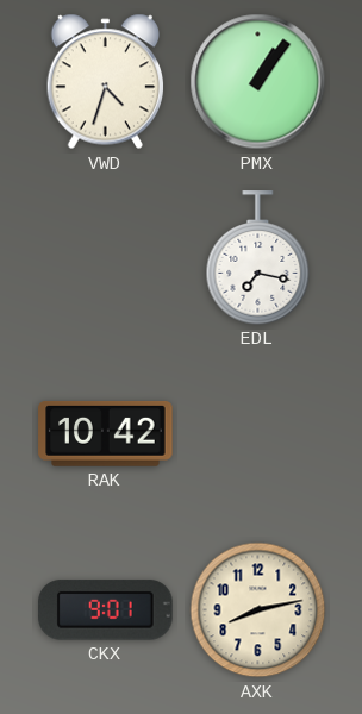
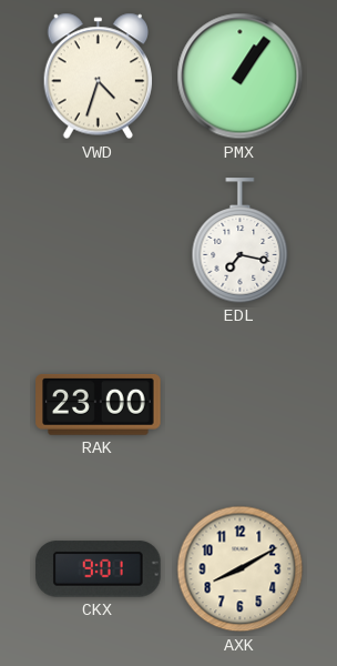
RAK: 10:42 -> 23:00
AXK: 8:13 -> 8:10
